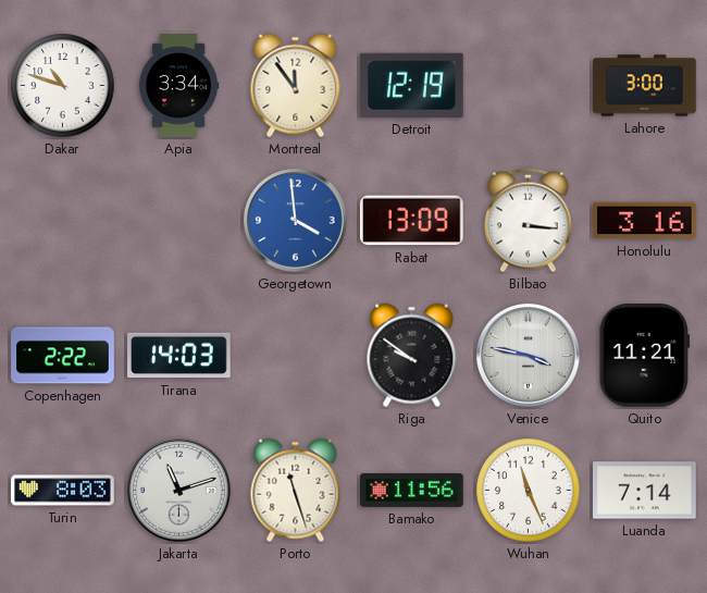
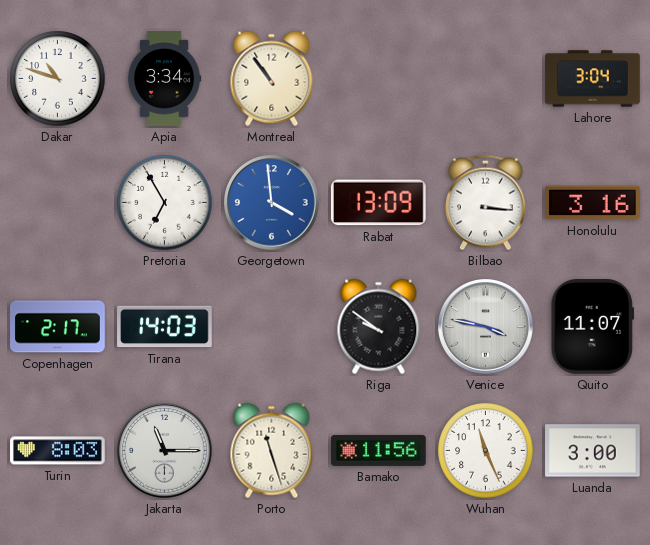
Montreal: 11:54 -> 10:54
Detroit: 12:19 -> none
Lahore: 3:00 -> 3:04
Pretoria: none -> 6:55
Copenhagen: 2:22 -> 2:17
Quito: 11:21 -> 11:07
Jakarta: 11:12 -> 11:15
Luanda: 7:14 -> 3:00
